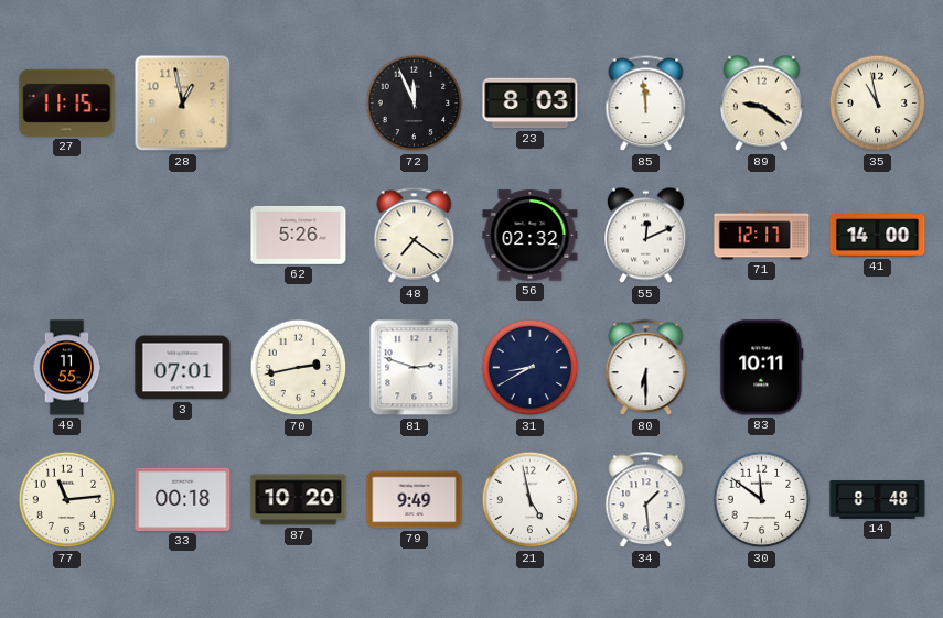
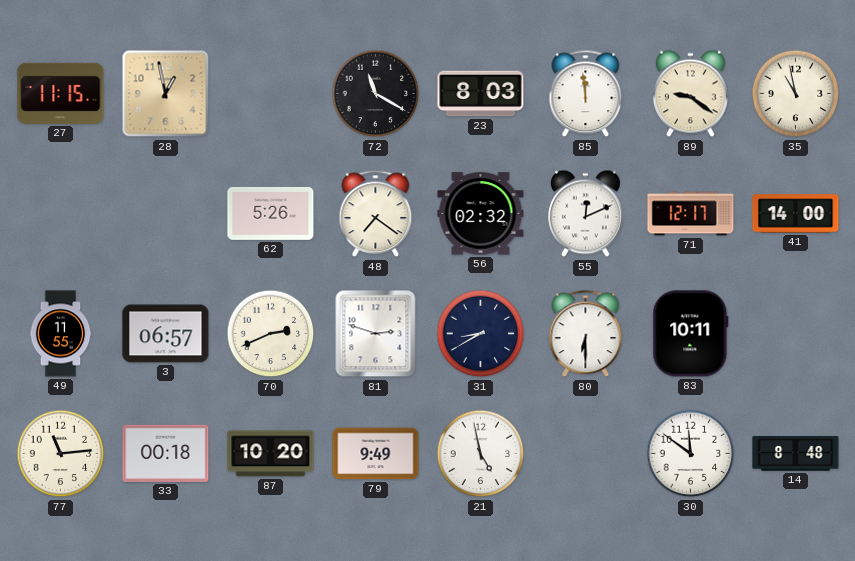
72: 11:56 -> 11:20
3: 07:01 -> 06:57
70: 2:43 -> 2:41
34: 1:29 -> none
